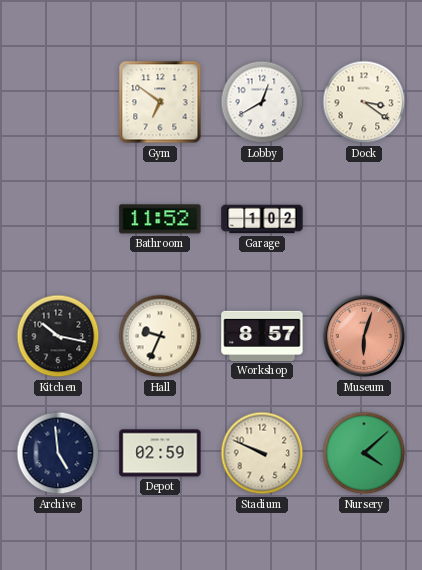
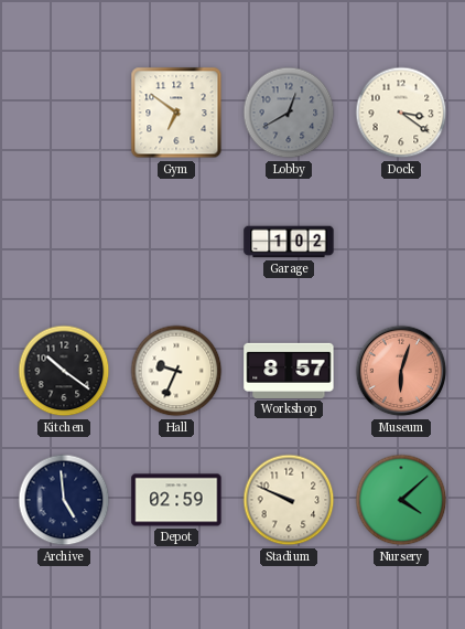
Lobby dial: white -> grey
Bathroom: 11:52 -> none
Kitchen: 10:17 -> 10:21
